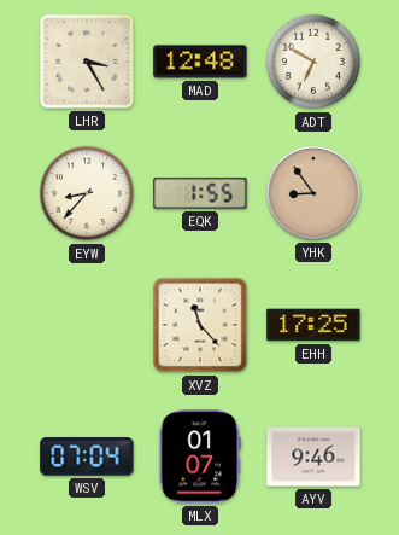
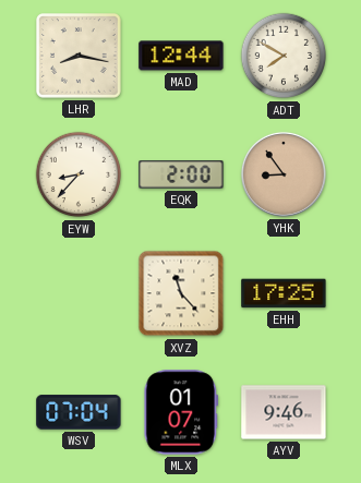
LHR: 3:25 -> 8:17
MAD: 12:48 -> 12:44
ADT: 6:50 -> 7:50
EQK: 1:55 -> 2:00
